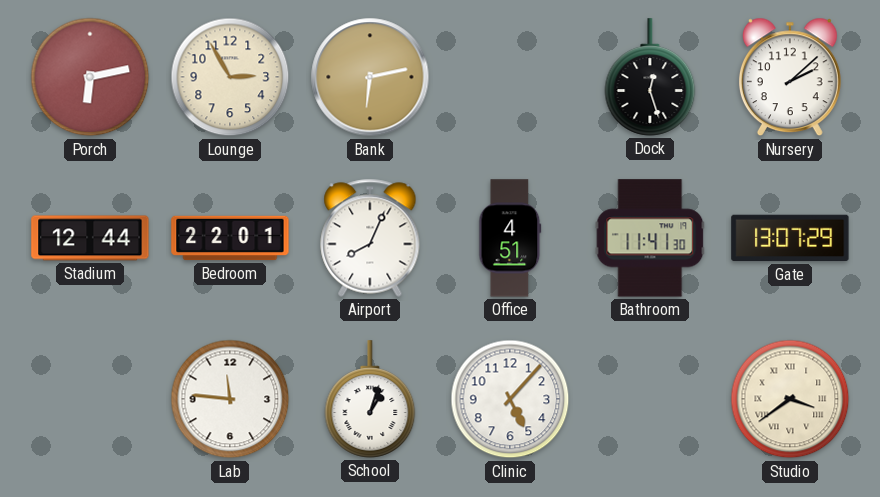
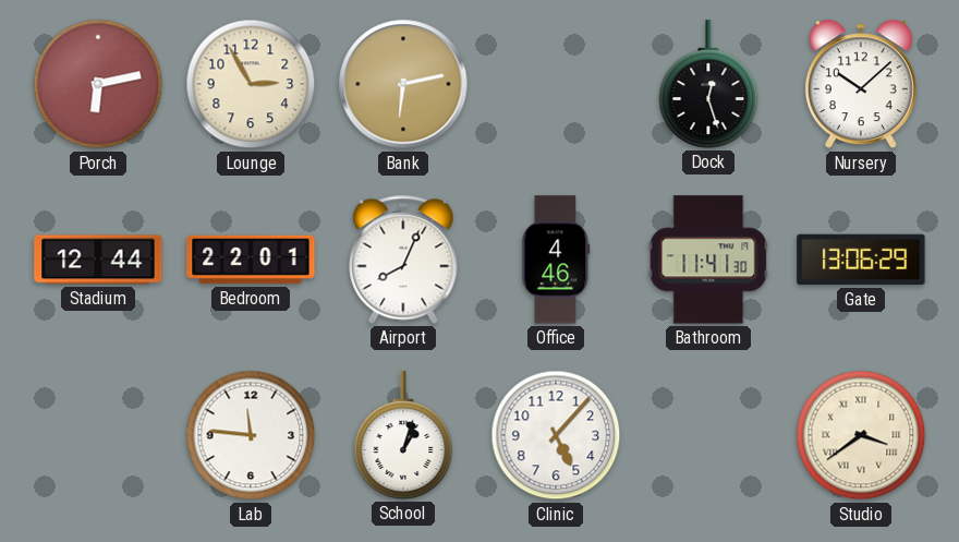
Nursery: 2:08 -> 10:08
Office: 4:51 -> 4:46
Gate: 13:07 -> 13:06
